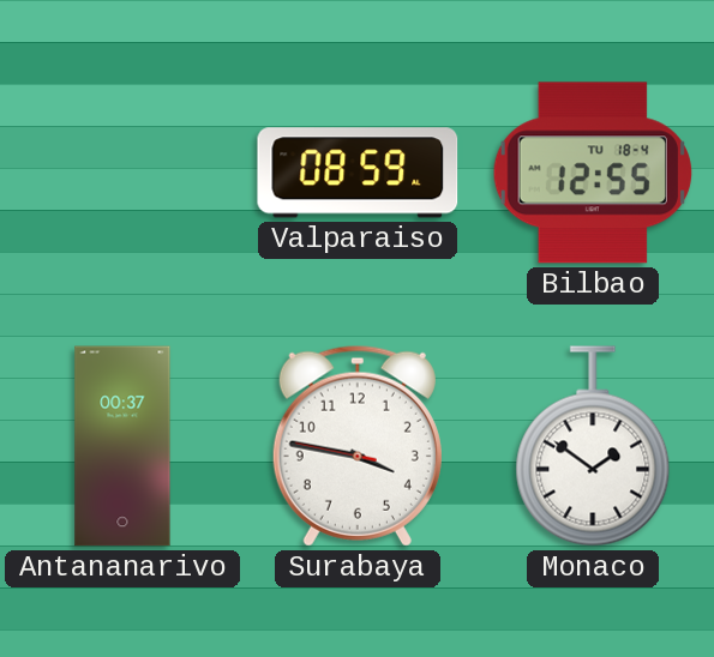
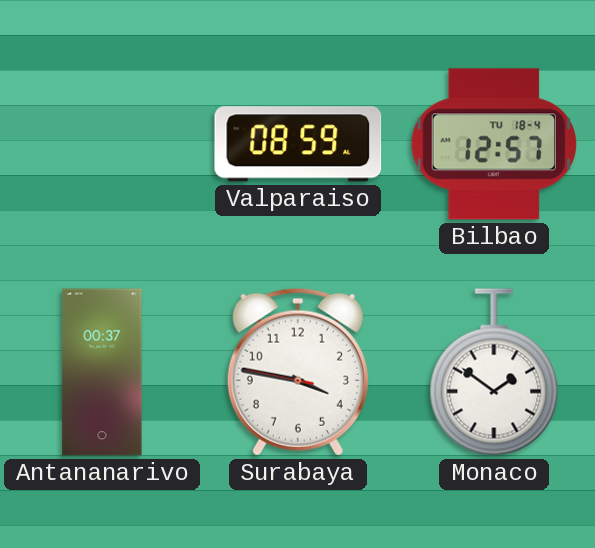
Bilbao: 12:55 -> 12:57
